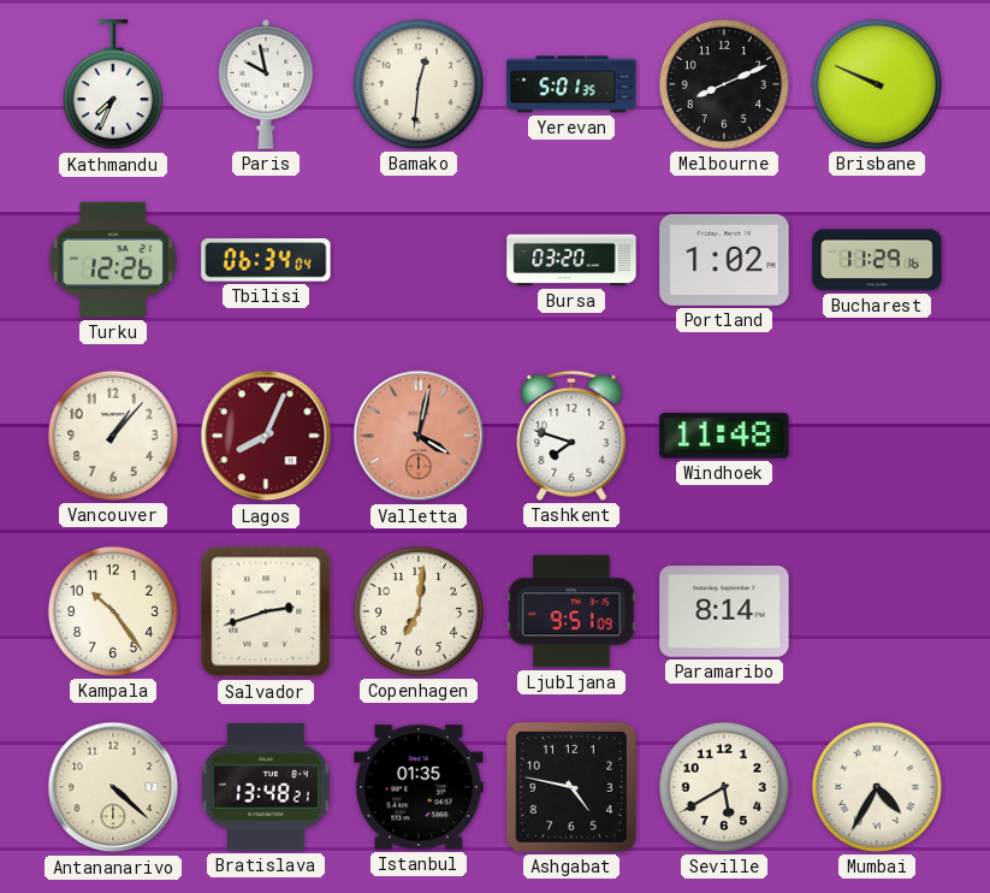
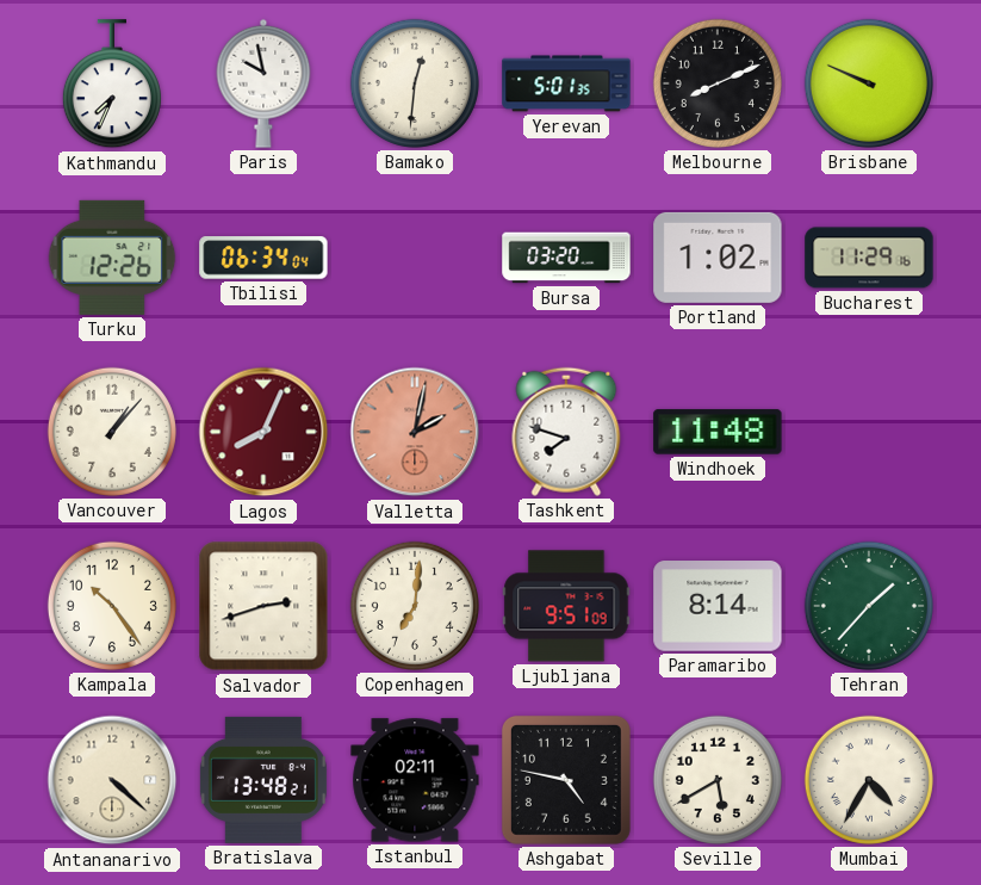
Valletta: 4:02 -> 2:02
Tehran: none -> 1:37
Istanbul: 01:35 -> 02:11
